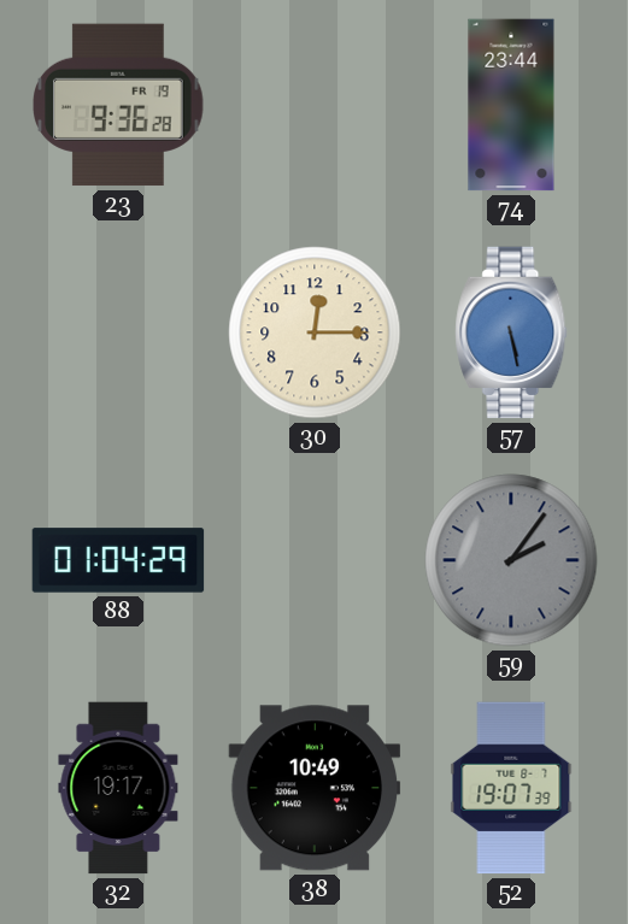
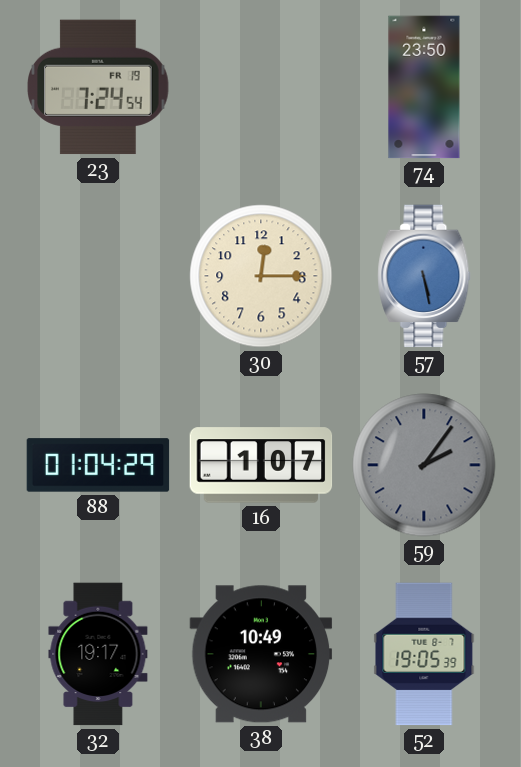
23: 9:36 -> 7:24
74: 23:44 -> 23:50
16: none -> 1:07
52: 19:07 -> 19:05
